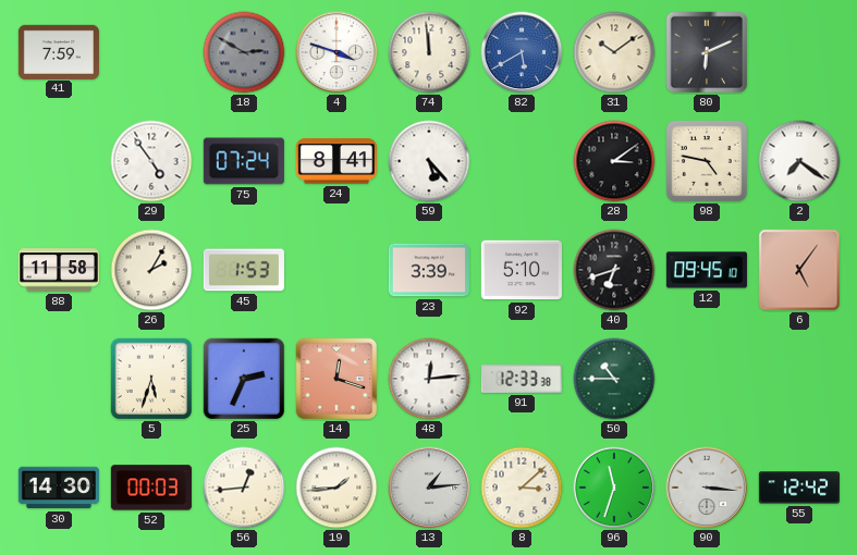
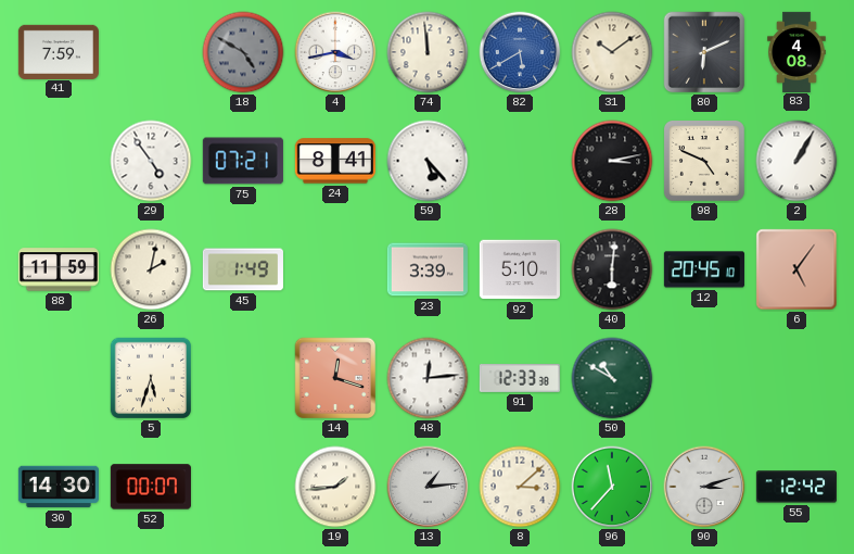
18: 2:50 -> 4:50
4: 3:48 -> 3:43
83: none -> 4:08
75: 07:24 -> 07:21
28: 3:09 -> 3:13
98: 4:47 -> 4:49
2: 7:21 -> 1:05
88: 11:58 -> 11:59
26: 2:05 -> 2:02
45: 1:53 -> 1:49
40: 6:42 -> 6:01
12: 09:45 -> 20:45
25: 2:34 -> none
50: 10:45 -> 10:50
52: 00:03 -> 00:07
56: 12:44 -> none
96: 11:33 -> 11:37
90: 3:16 -> 3:12
